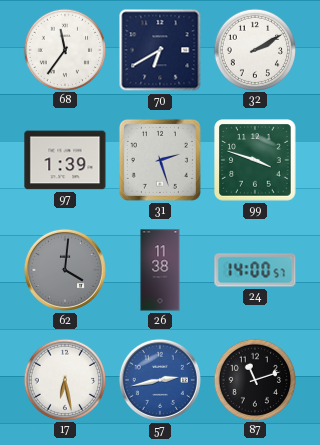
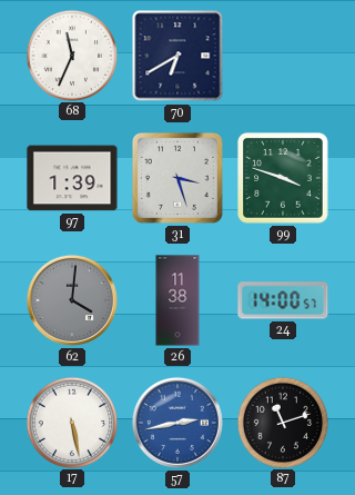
68: 11:36 -> 11:34
32: 2:10 -> none
31: 2:27 -> 3:27
17: 6:28 -> 5:28
